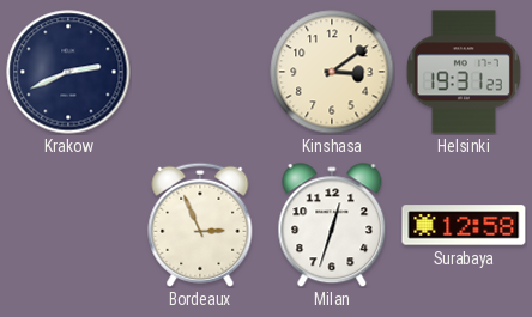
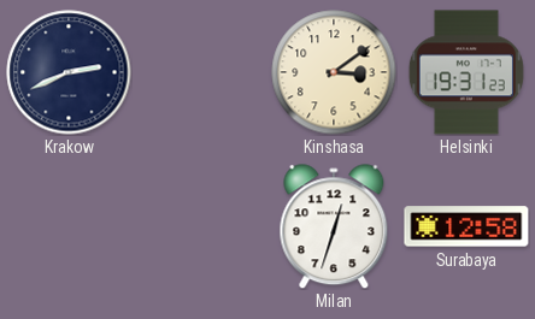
Bordeaux: 2:56 -> none
